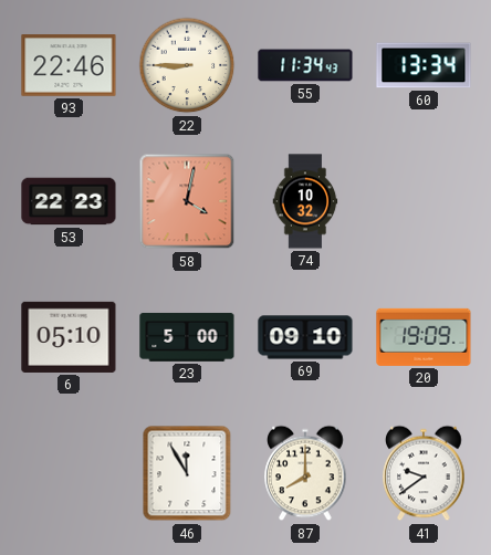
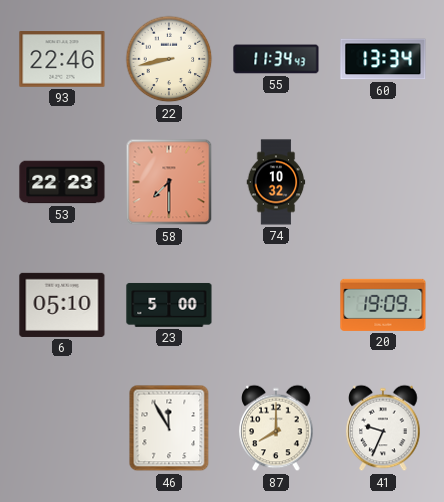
22: 8:45 -> 8:43
58: 4:02 -> 7:30
69: 09:10 -> none
41: 9:39 -> 9:34
